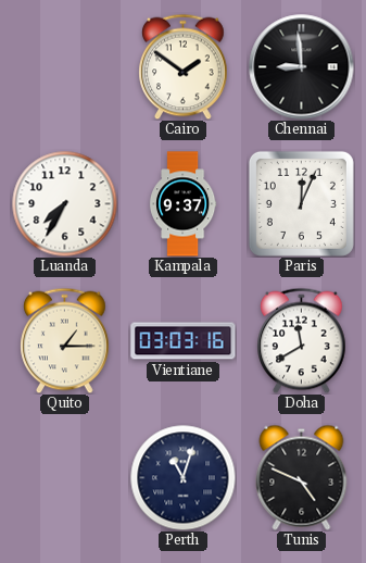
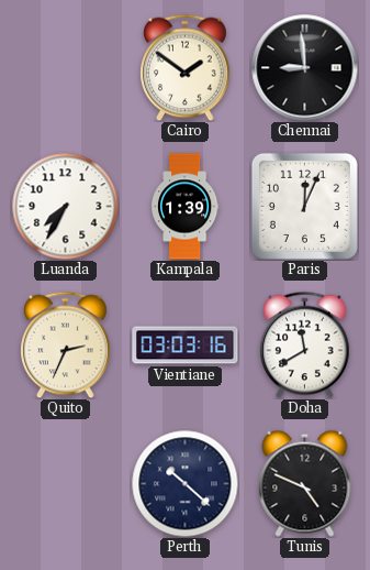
Kampala: 9:37 -> 1:39
Quito: 1:15 -> 2:34
Perth: 11:03 -> 10:22
